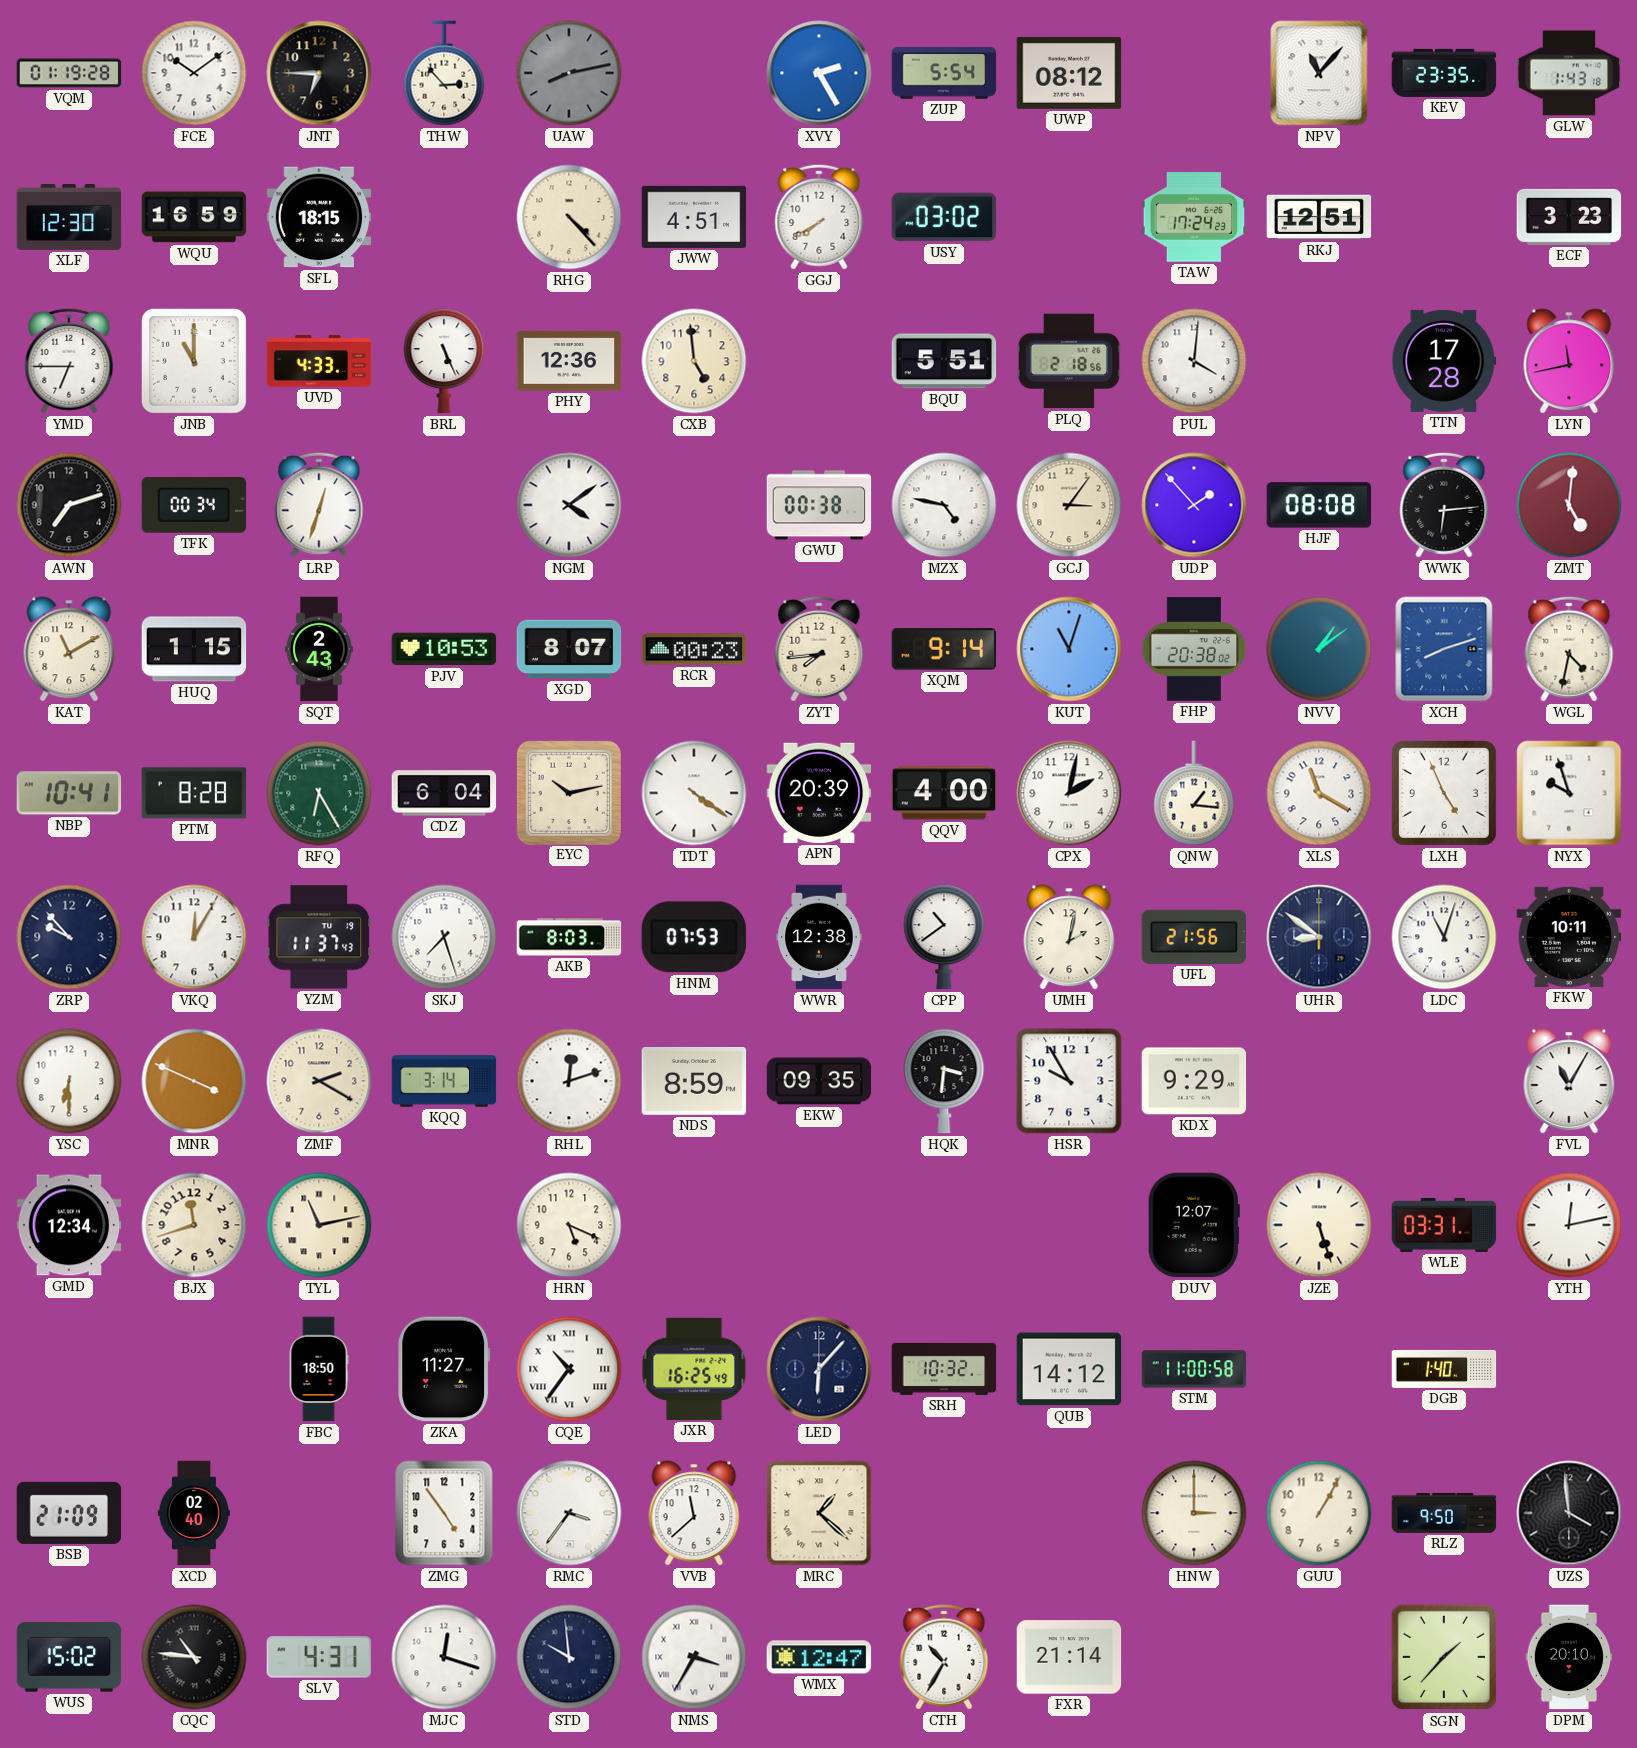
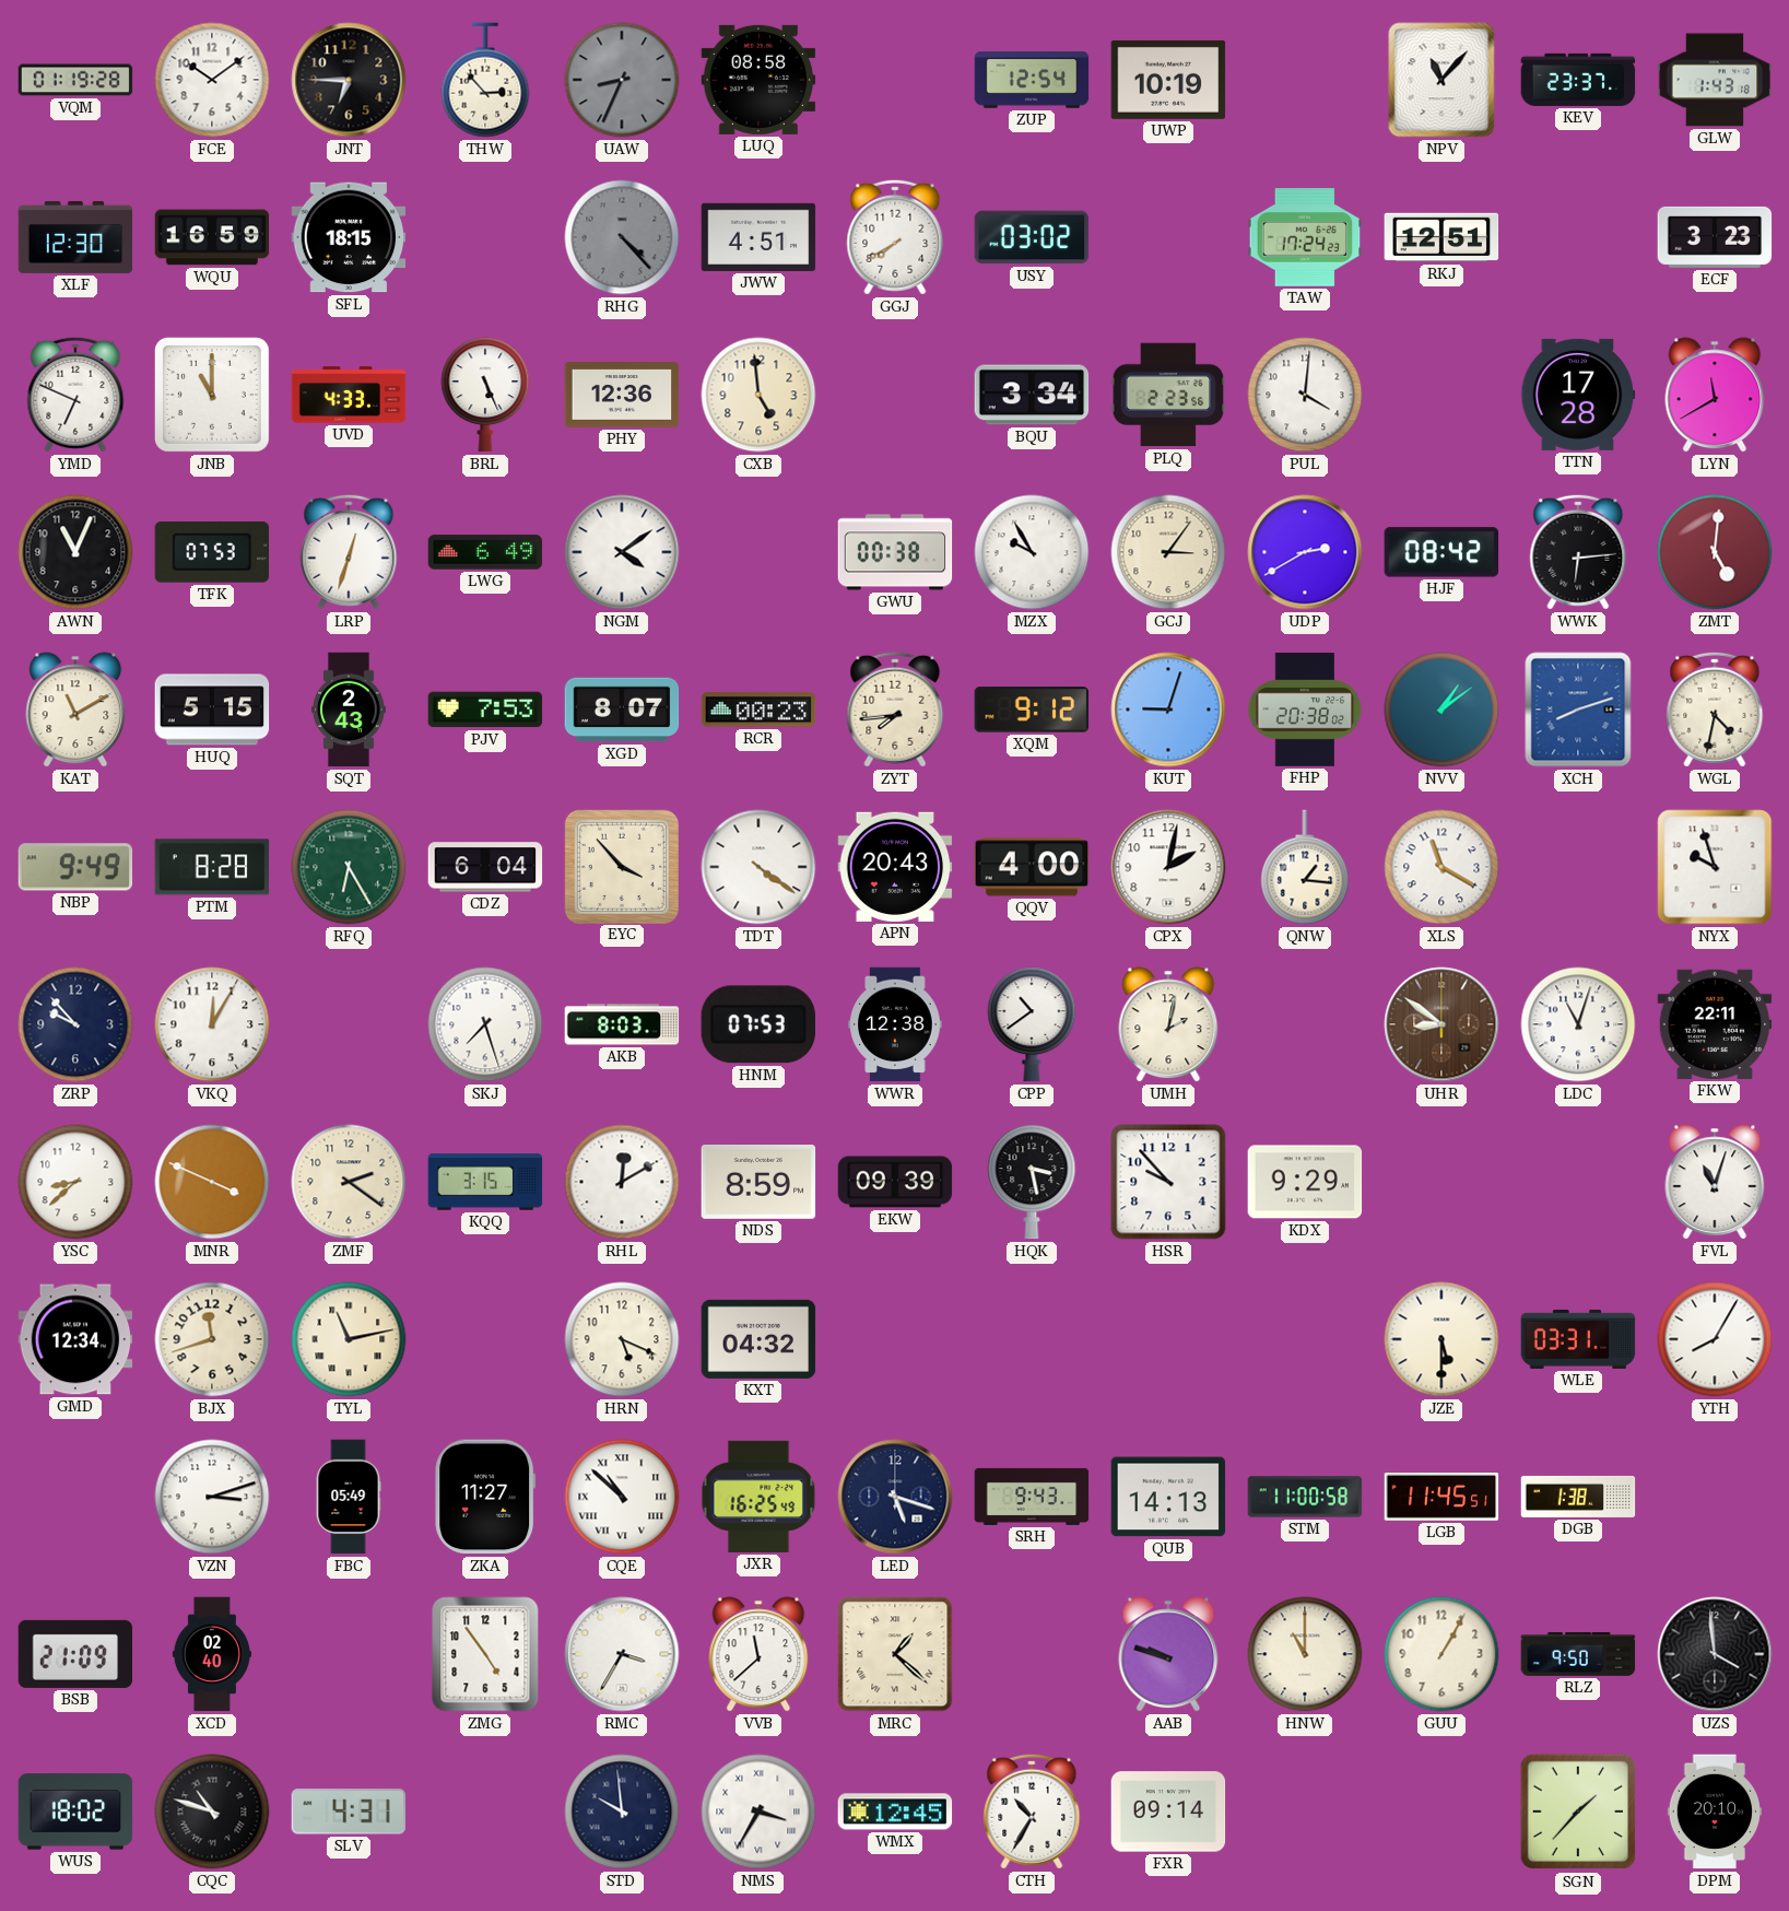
UAW: 8:13 -> 8:34
LUQ: none -> 08:58
XVY: 2:25 -> none
ZUP: 5:54 -> 12:54
UWP: 08:12 -> 10:19
KEV: 23:35 -> 23:37
RHG dial: cream -> grey
YMD: 6:45 -> 6:49
BQU: 5:51 -> 3:34
PLQ: 2:18 -> 2:23
LYN: 11:43 -> 11:40
AWN: 7:12 -> 11:04
TFK: 00:34 -> 07:53
LWG: none -> 6:49
MZX: 4:47 -> 9:55
UDP: 1:53 -> 2:40
HJF: 08:08 -> 08:42
HUQ: 1:15 -> 5:15
PJV: 10:53 -> 7:53
XQM: 9:14 -> 9:12
KUT: 11:03 -> 9:03
NBP: 10:41 -> 9:49
EYC: 10:13 -> 3:53
APN: 20:39 -> 20:43
LXH: 4:56 -> none
YZM: 11:37 -> none
UFL: 21:56 -> none
UHR dial: navy -> brown
FKW: 10:11 -> 22:11
YSC: 6:30 -> 8:38
ZMF: 2:20 -> 2:21
KQQ: 3:14 -> 3:15
RHL: 12:12 -> 12:10
EKW: 09:35 -> 09:39
HQK: 3:31 -> 3:28
HSR: 9:55 -> 9:53
FVL: 11:05 -> 11:03
KXT: none -> 04:32
DUV: 12:07 -> none
JZE: 5:27 -> 5:30
YTH: 12:13 -> 8:05
VZN: none -> 3:12
FBC: 18:50 -> 05:49
CQE: 10:36 -> 10:52
LED: 6:07 -> 5:18
SRH: 10:32 -> 9:43
QUB: 14:12 -> 14:13
LGB: none -> 11:45
DGB: 1:40 -> 1:38
RMC: 3:36 -> 3:35
AAB: none -> 9:48
HNW: 3:00 -> 11:00
WUS: 15:02 -> 18:02
CQC: 10:46 -> 10:48
MJC: 12:18 -> none
WMX: 12:47 -> 12:45
FXR: 21:14 -> 09:14
